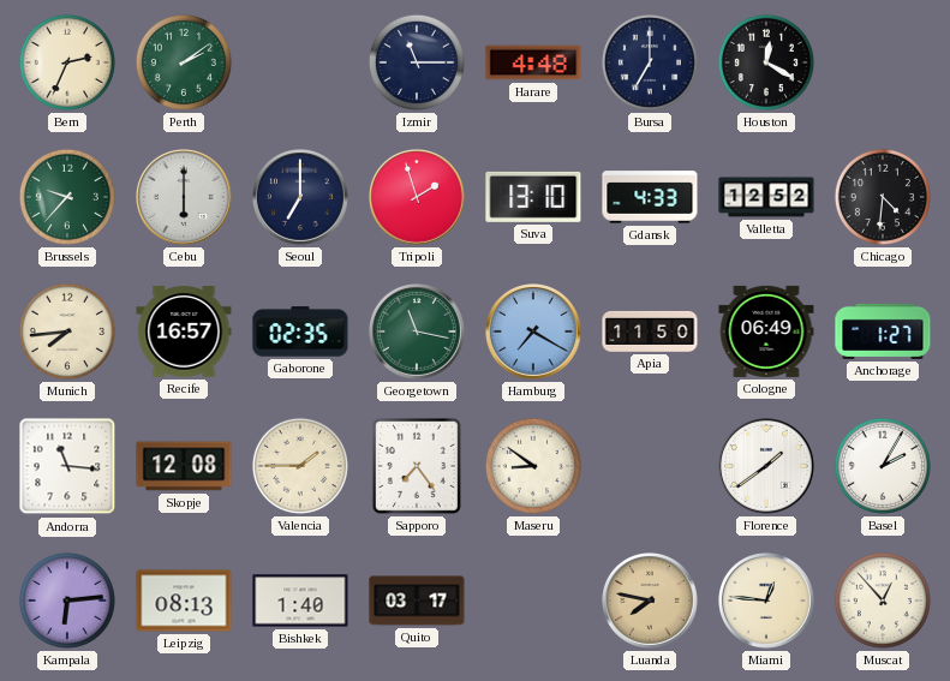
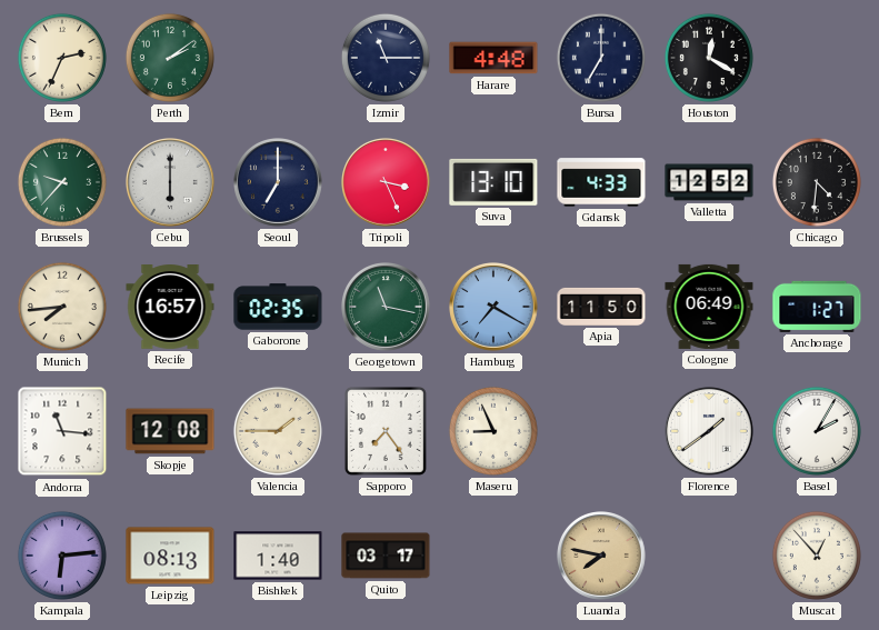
Tripoli: 1:57 -> 3:26
Maseru: 8:51 -> 8:56
Miami: 12:46 -> none
